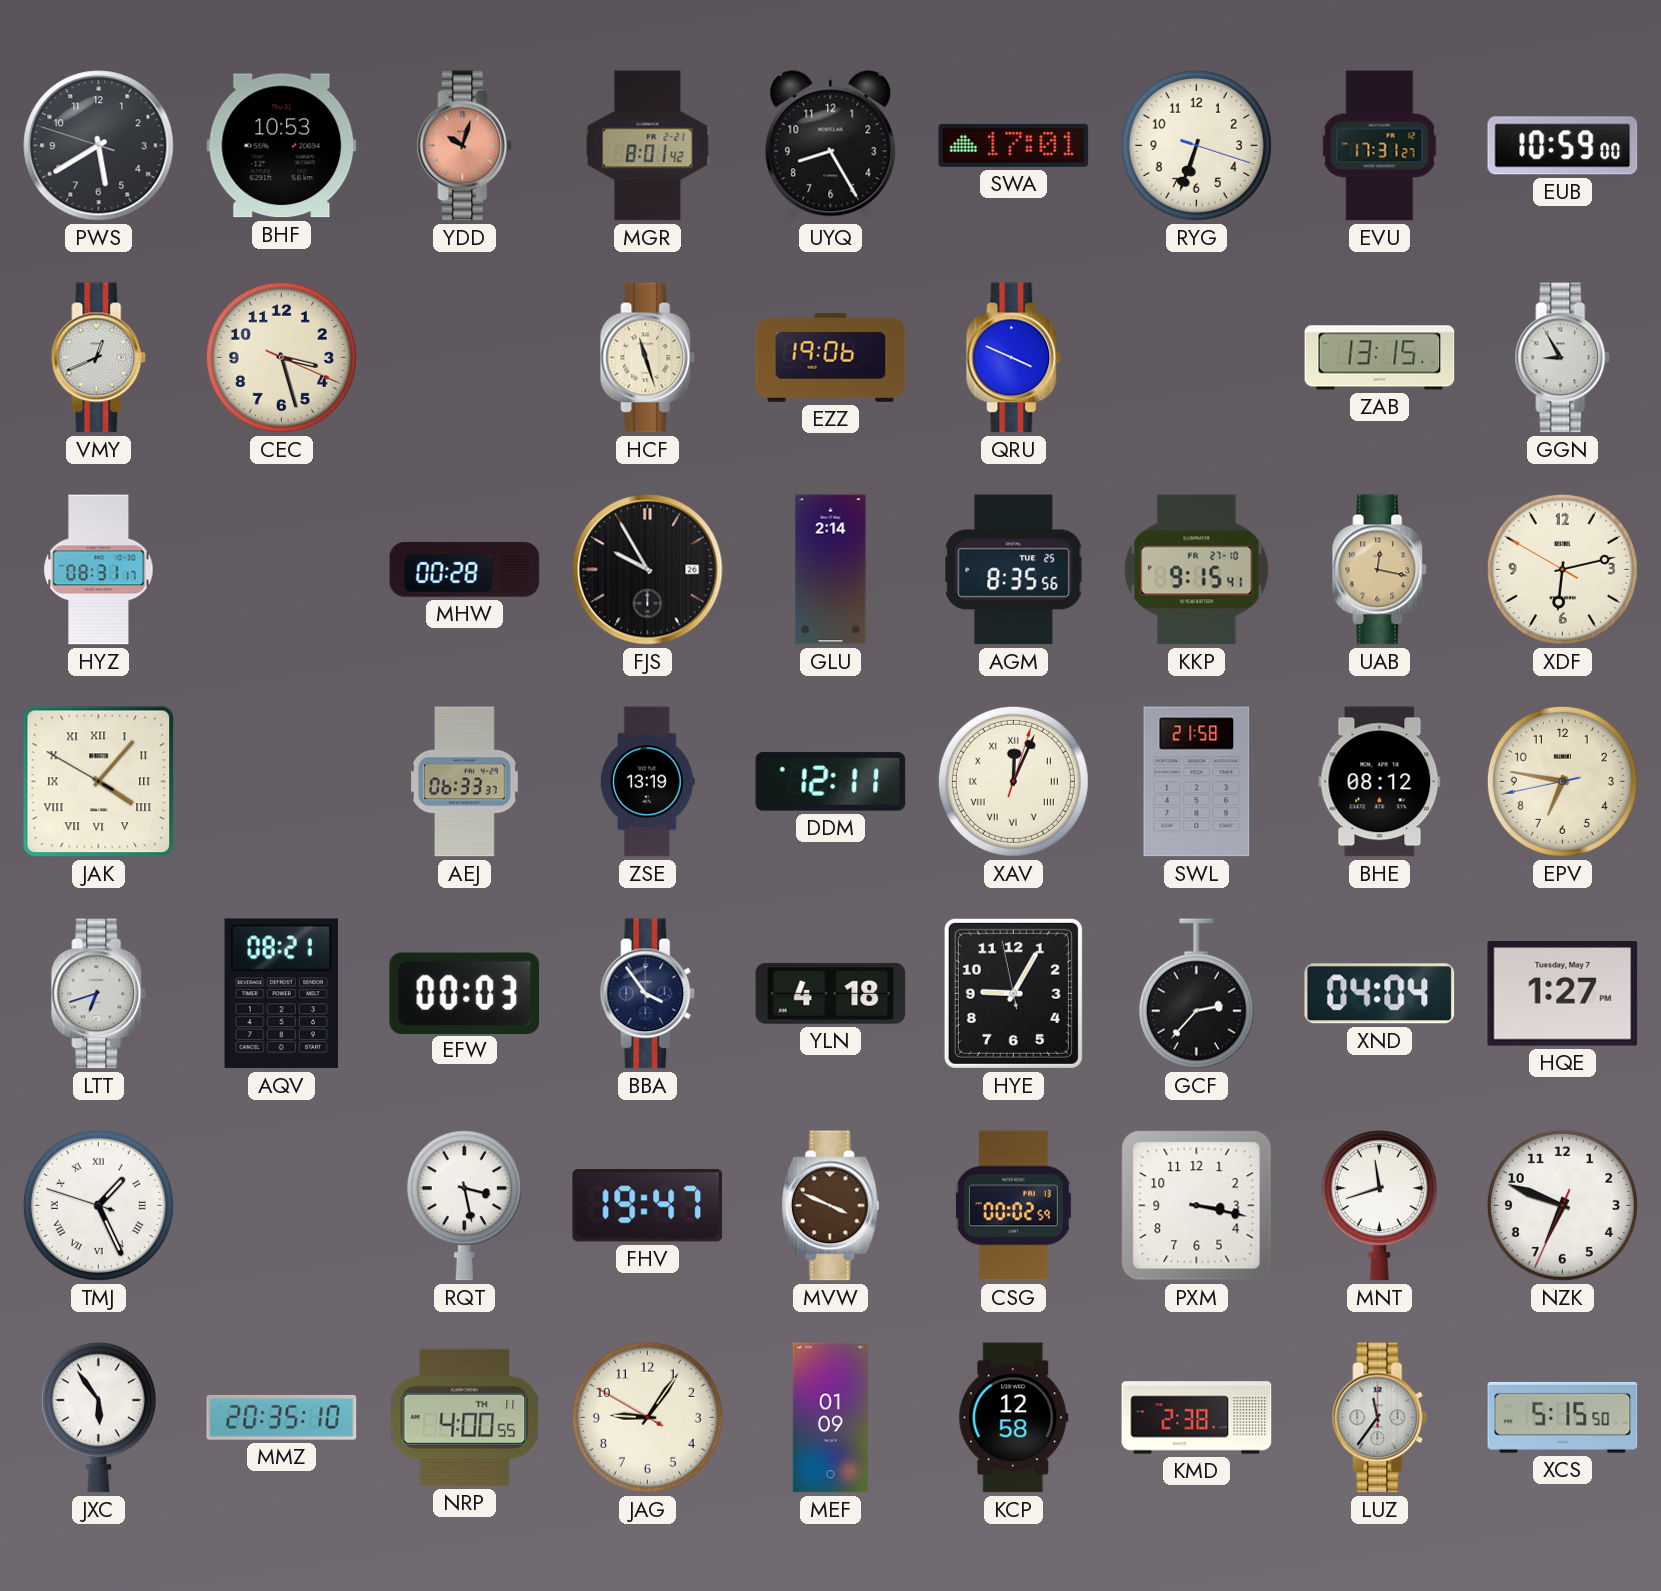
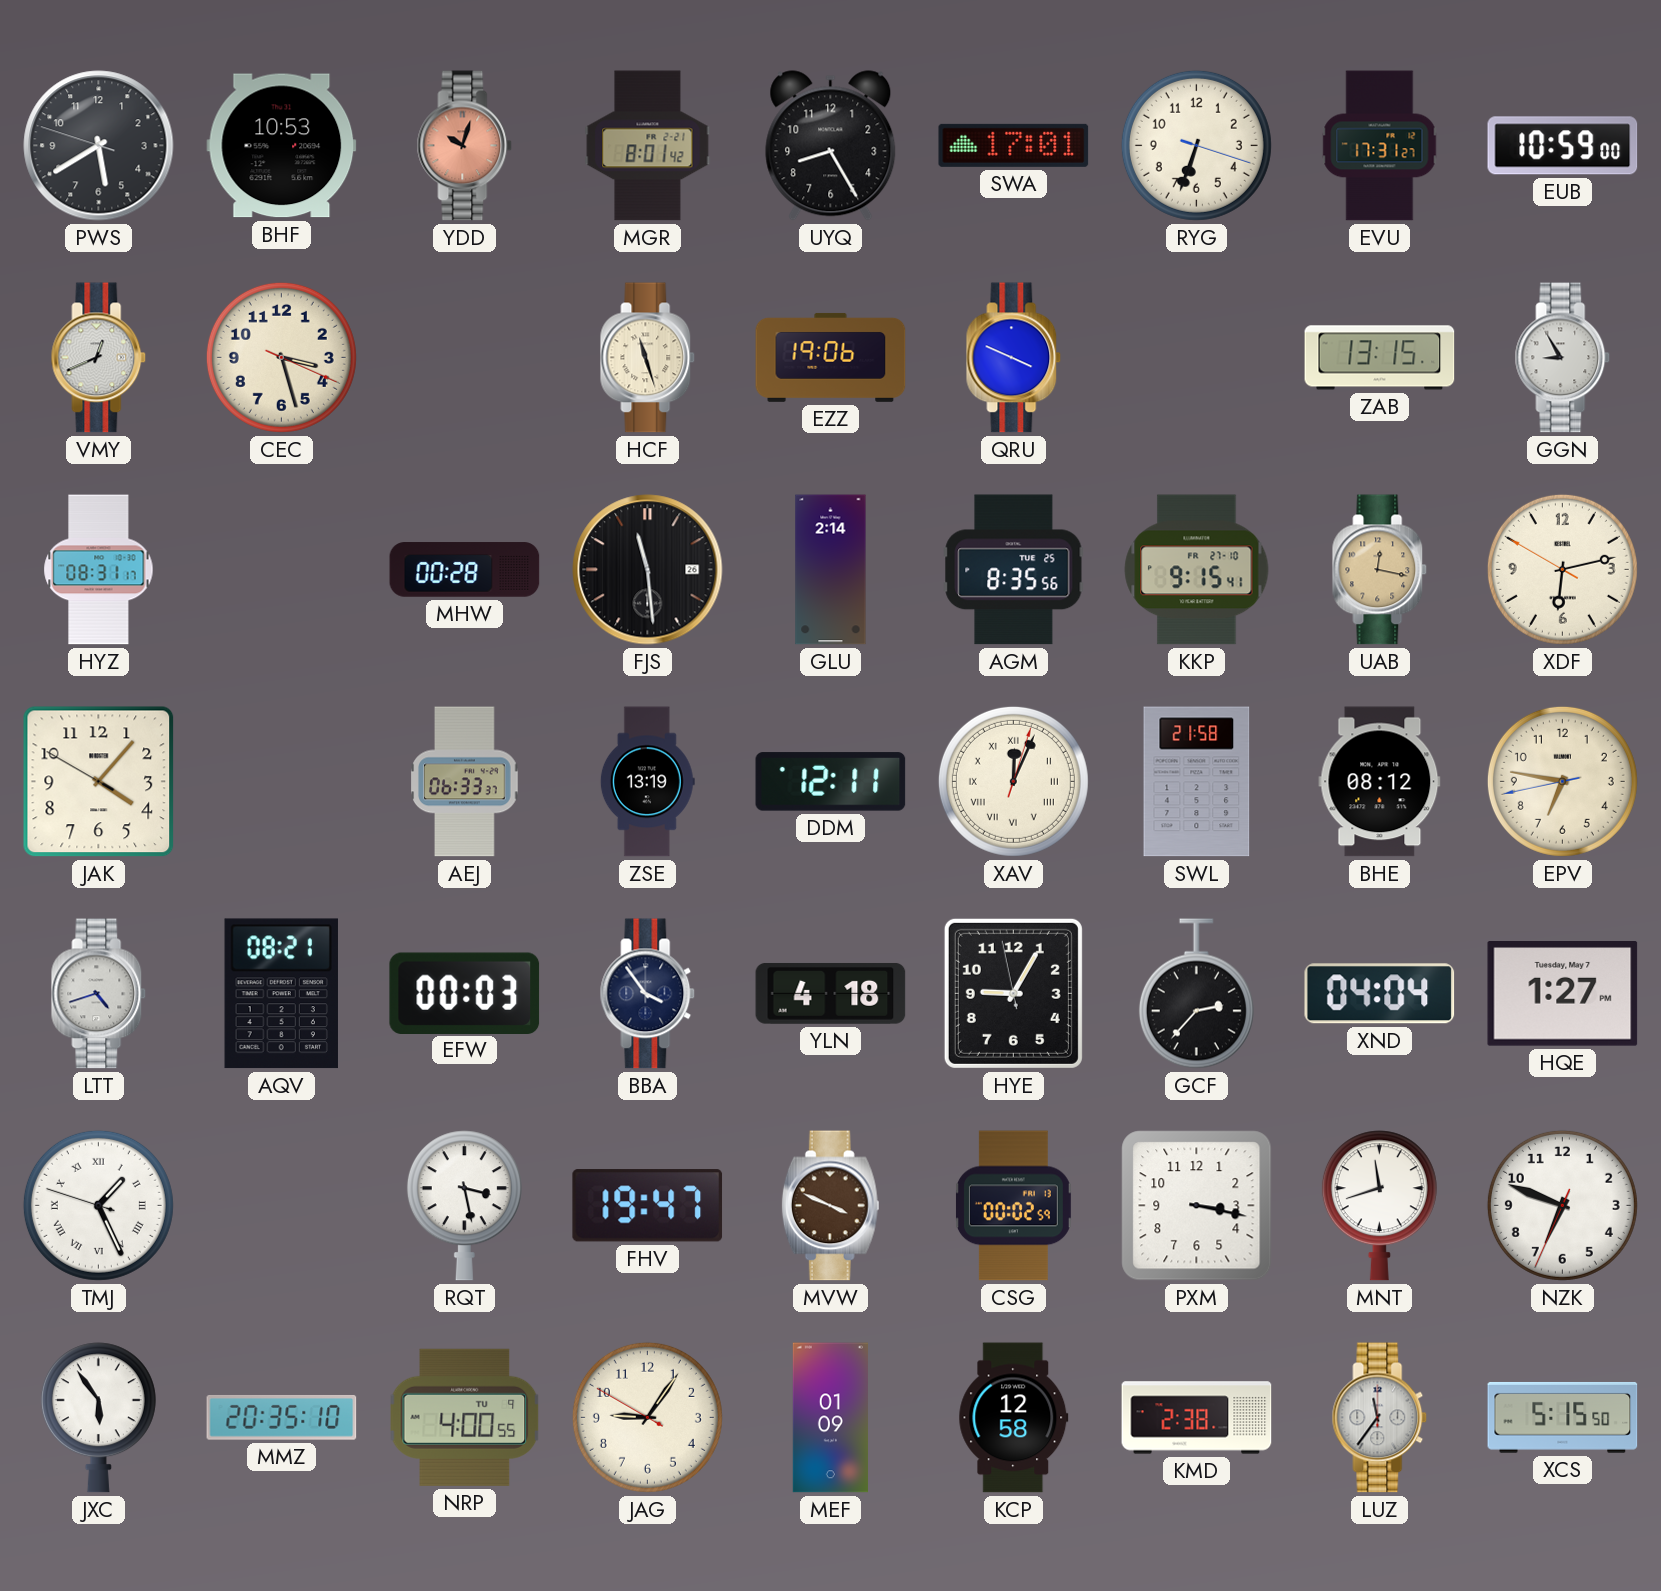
FJS: 9:55 -> 11:29
JAK numerals: Roman -> Arabic
LTT: 6:42 -> 4:42
NRP date: TH 11 -> TU 9
